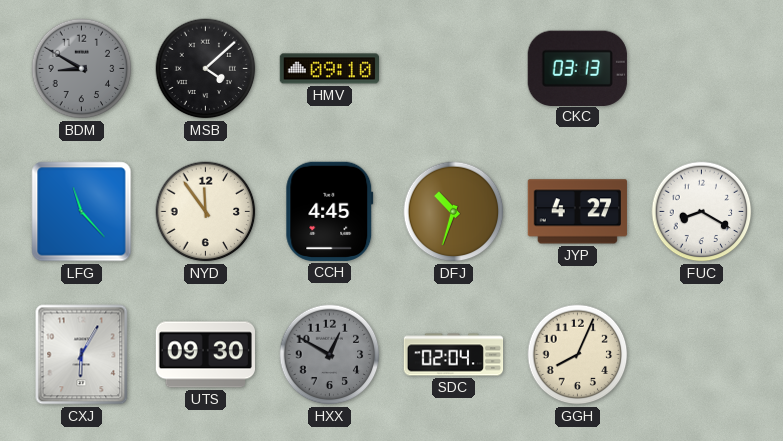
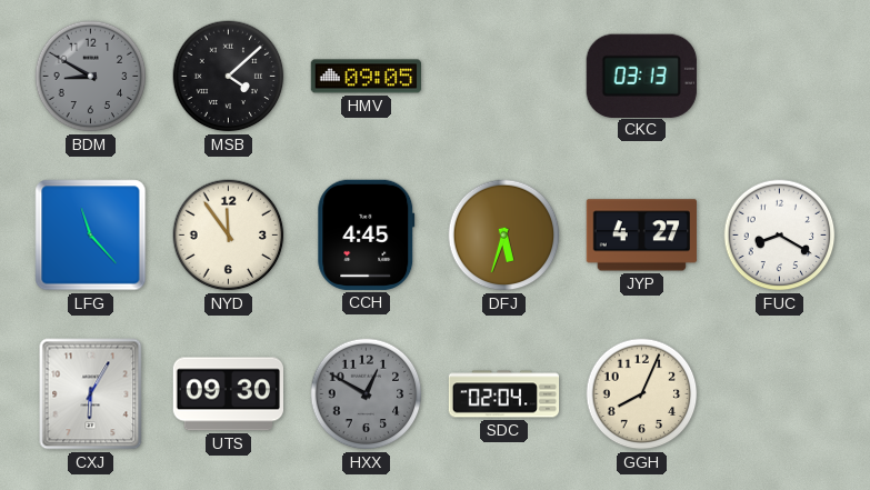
HMV: 09:10 -> 09:05
DFJ: 10:33 -> 5:33
